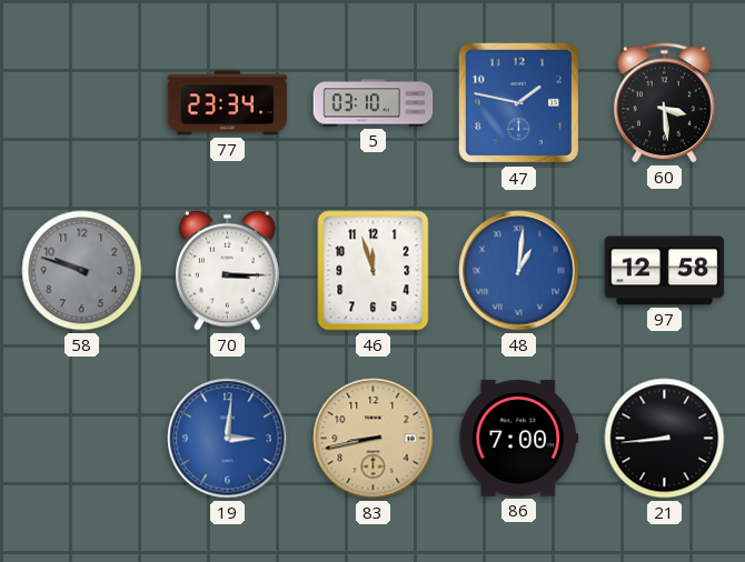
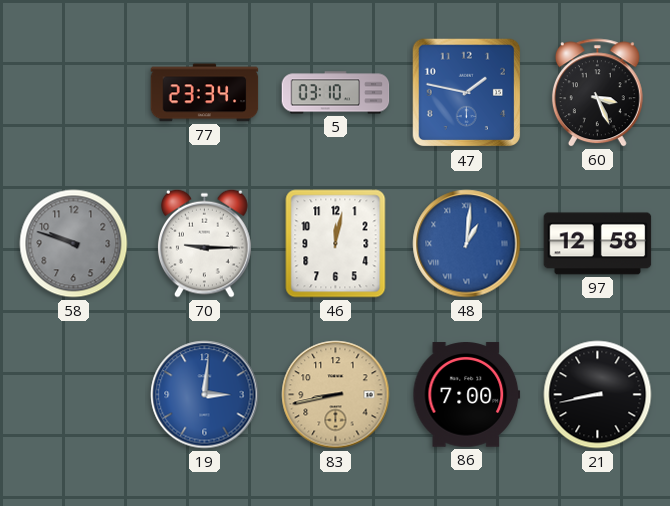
60: 3:29 -> 3:26
70: 3:15 -> 9:15
46: 11:57 -> 12:02
21: 8:44 -> 8:43
